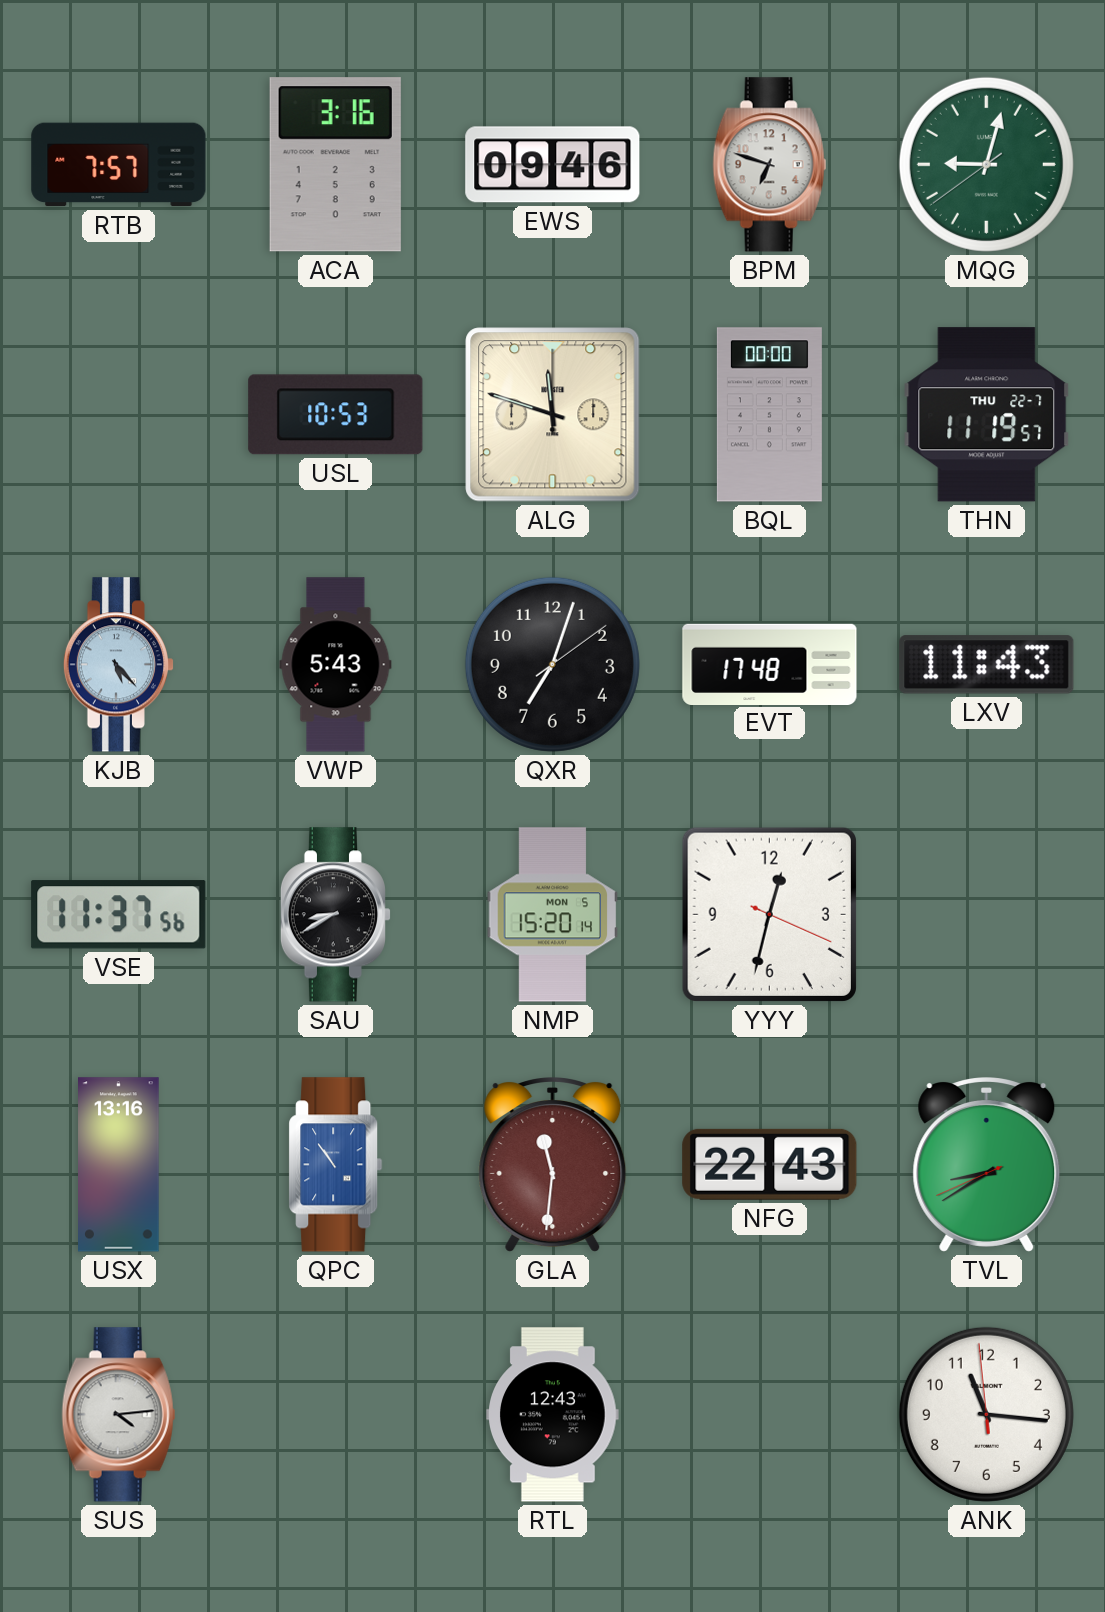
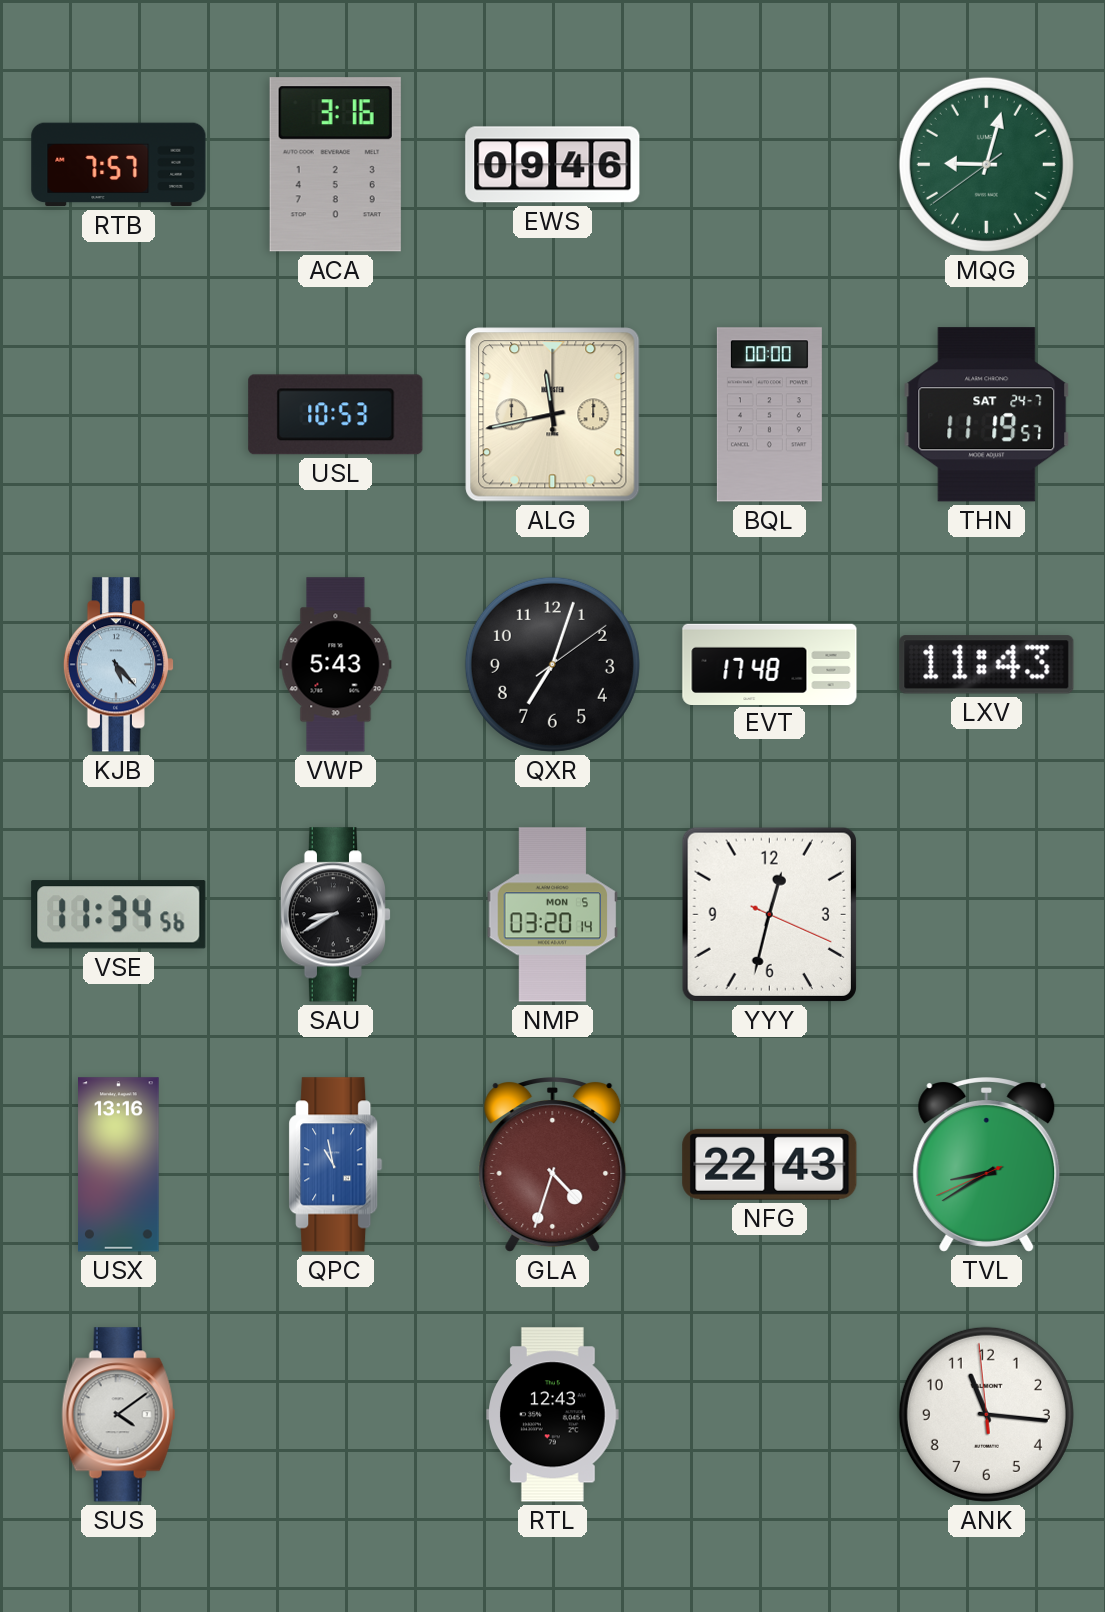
BPM: 6:48 -> none
ALG: 11:48 -> 11:43
THN date: THU 22-7 -> SAT 24-7
VSE: 11:37 -> 11:34
NMP: 15:20 -> 03:20
QPC: 10:54 -> 10:58
GLA: 11:31 -> 4:33
SUS: 4:14 -> 4:09
